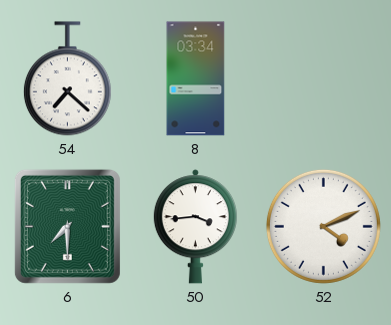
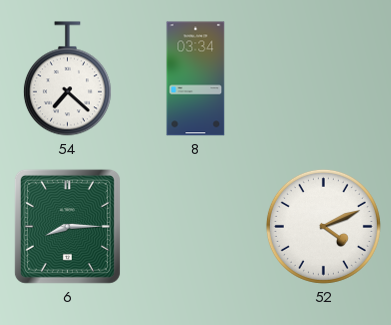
6: 7:30 -> 8:15
50: 3:44 -> none
